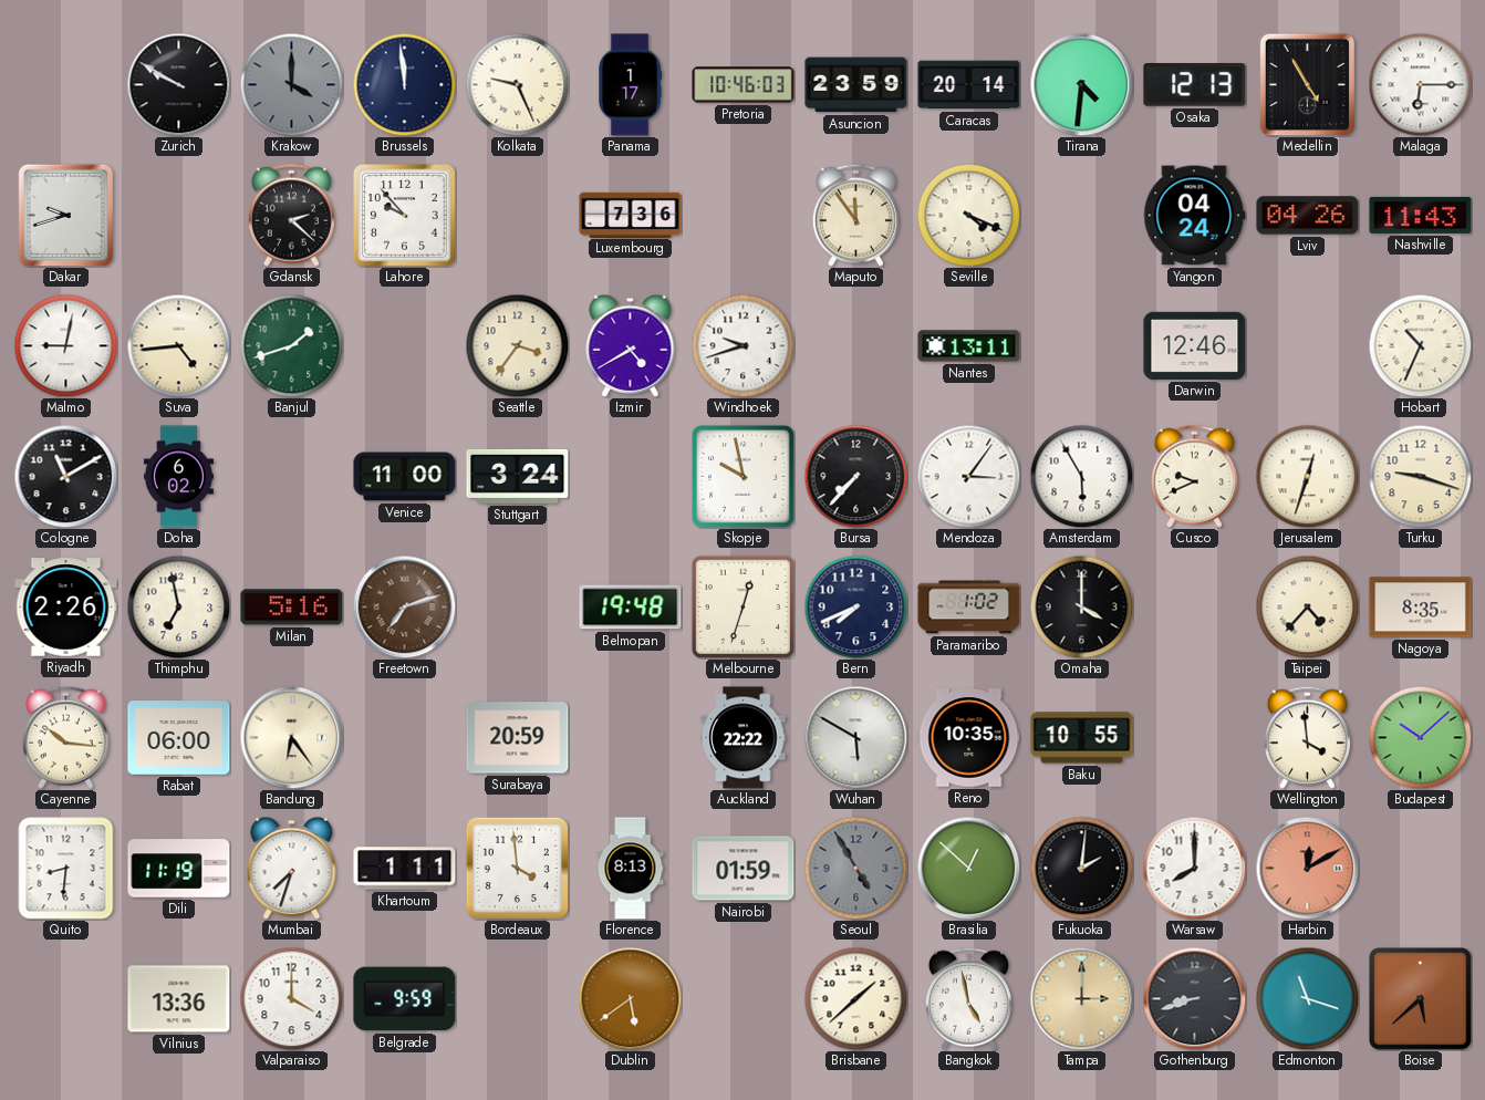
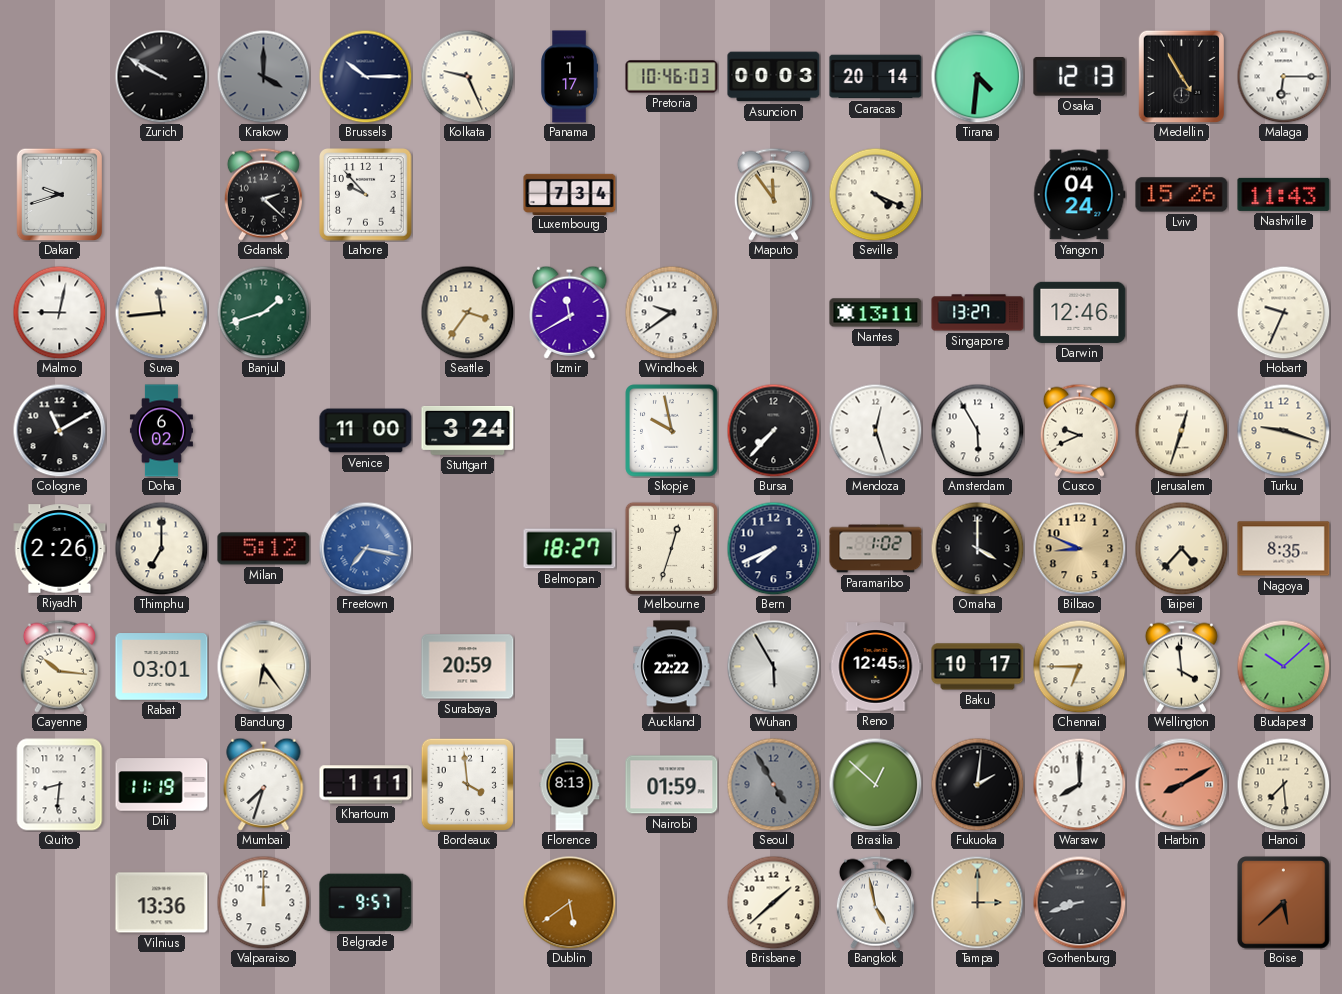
Brussels: 11:59 -> 10:15
Asuncion: 23:59 -> 00:03
Luxembourg: 7:36 -> 7:34
Lviv: 04:26 -> 15:26
Suva: 4:44 -> 11:44
Izmir: 4:40 -> 11:40
Windhoek: 9:42 -> 9:39
Singapore: none -> 13:27
Hobart: 10:34 -> 9:34
Mendoza: 3:06 -> 12:27
Thimphu: 6:58 -> 7:00
Milan: 5:16 -> 5:12
Freetown: 7:12 -> 7:17
Freetown dial: brown -> blue
Belmopan: 19:48 -> 18:27
Bilbao: none -> 8:49
Rabat: 06:00 -> 03:01
Wuhan: 5:50 -> 5:55
Reno: 10:35 -> 12:45
Baku: 10:55 -> 10:17
Chennai: none -> 6:45
Harbin: 12:10 -> 8:10
Hanoi: none -> 7:29
Valparaiso: 4:00 -> 12:00
Belgrade: 9:59 -> 9:57
Edmonton: 11:18 -> none
